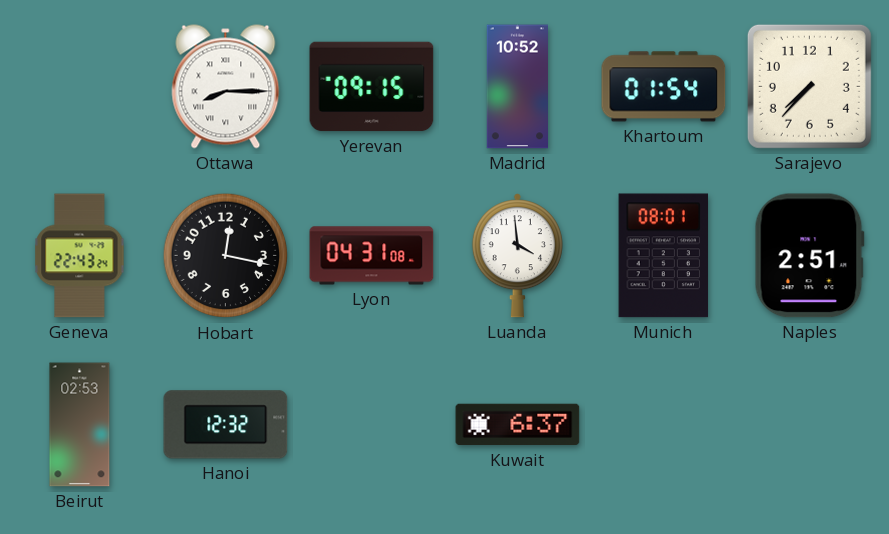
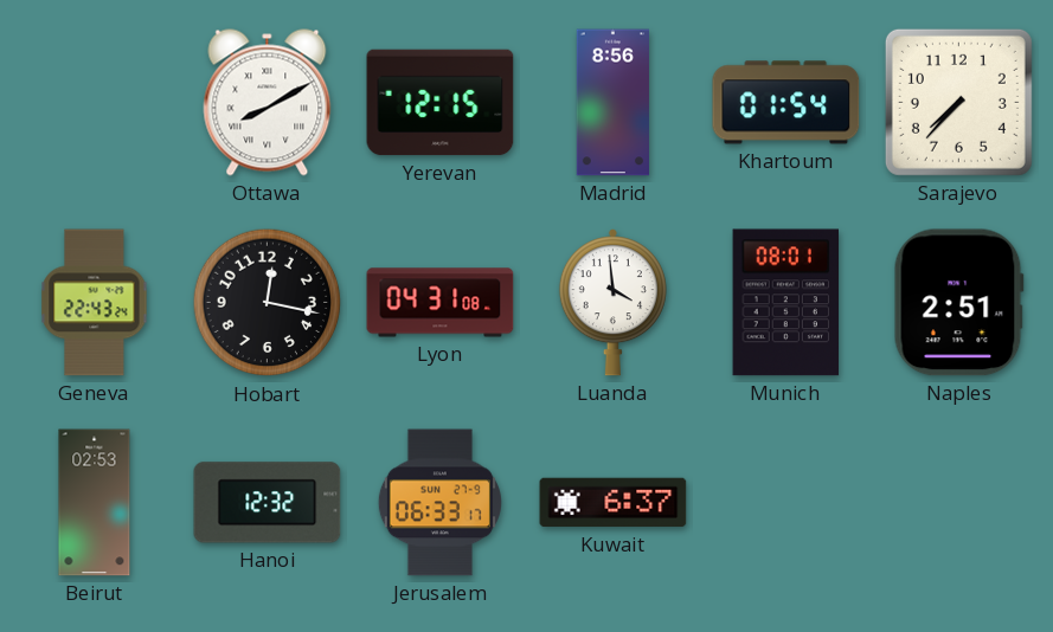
Ottawa: 8:15 -> 8:10
Yerevan: 09:15 -> 12:15
Madrid: 10:52 -> 8:56
Jerusalem: none -> 06:33
